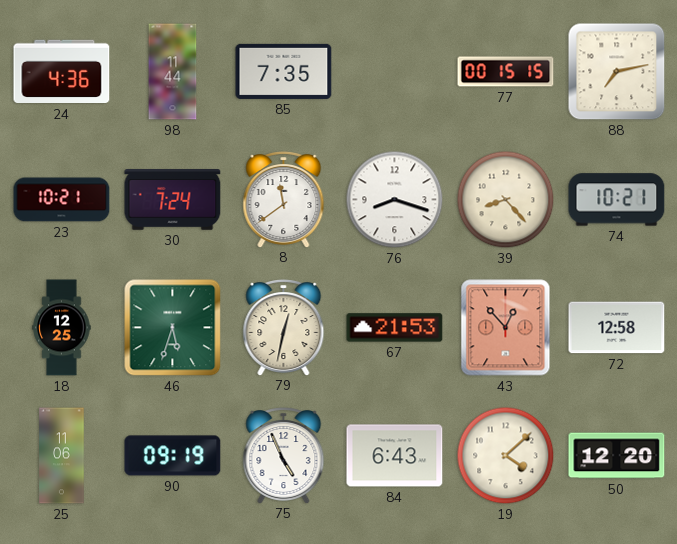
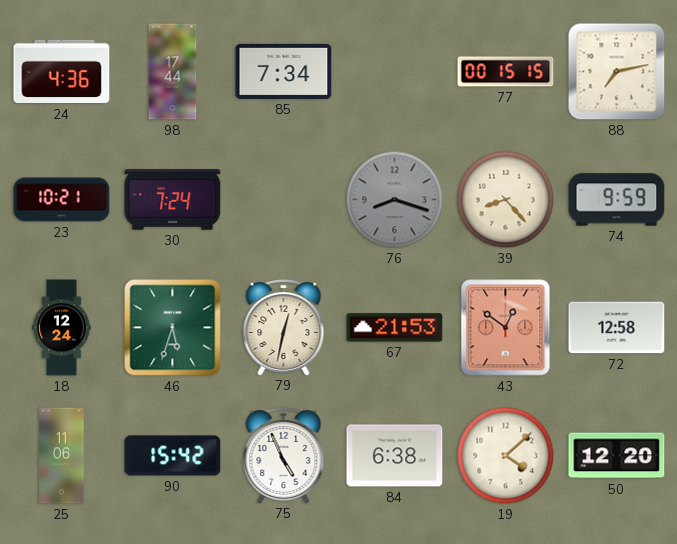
98: 11:44 -> 17:44
85: 7:35 -> 7:34
8: 11:39 -> none
76 dial: white -> grey
74: 10:21 -> 9:59
18: 12:25 -> 12:24
43: 12:53 -> 12:51
90: 09:19 -> 15:42
84: 6:43 -> 6:38
